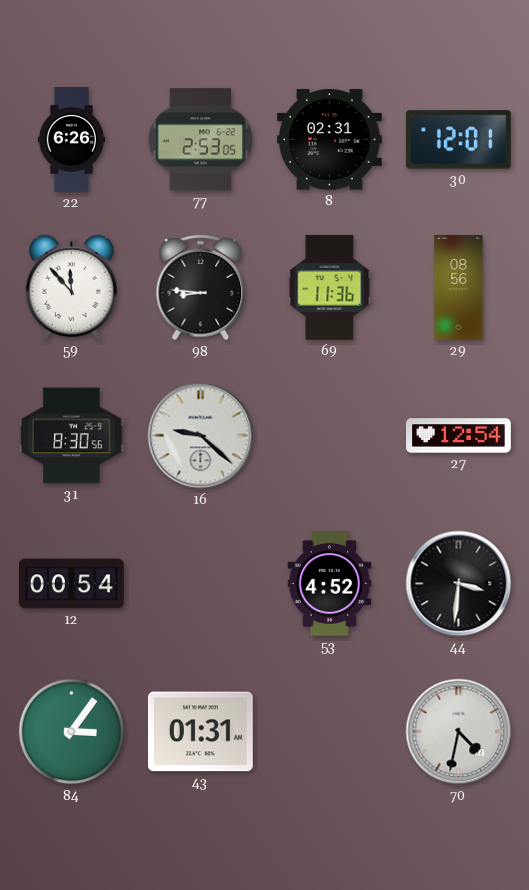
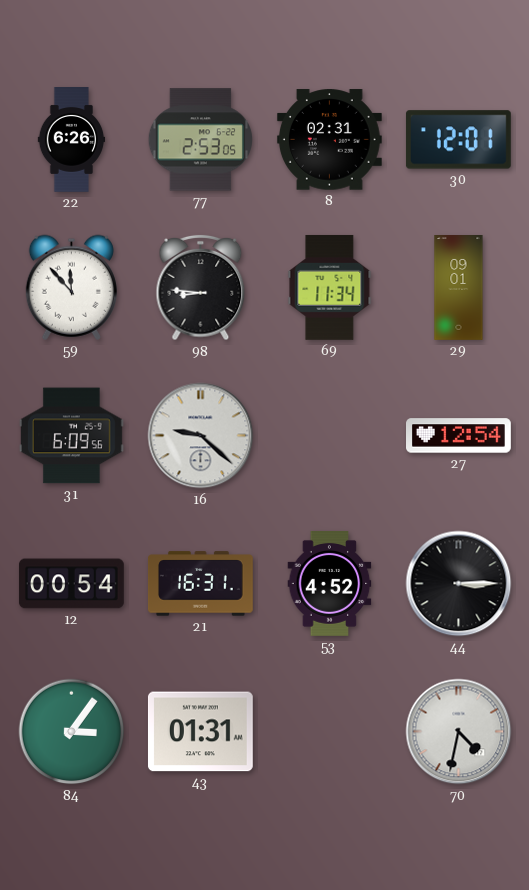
69: 11:36 -> 11:34
29: 08:56 -> 09:01
31: 8:30 -> 6:09
21: none -> 16:31
44: 3:31 -> 3:15
